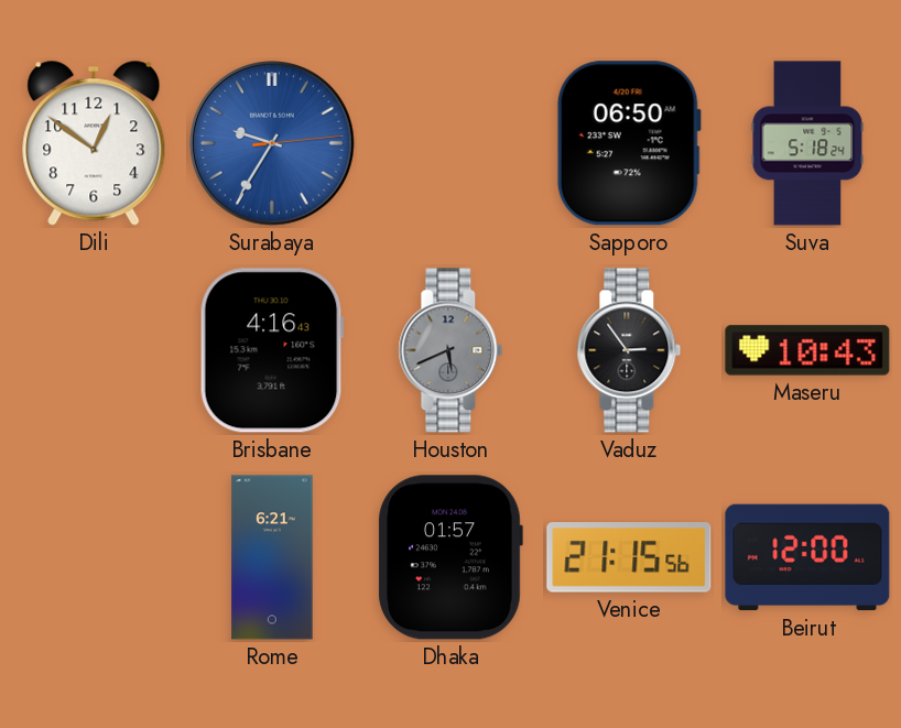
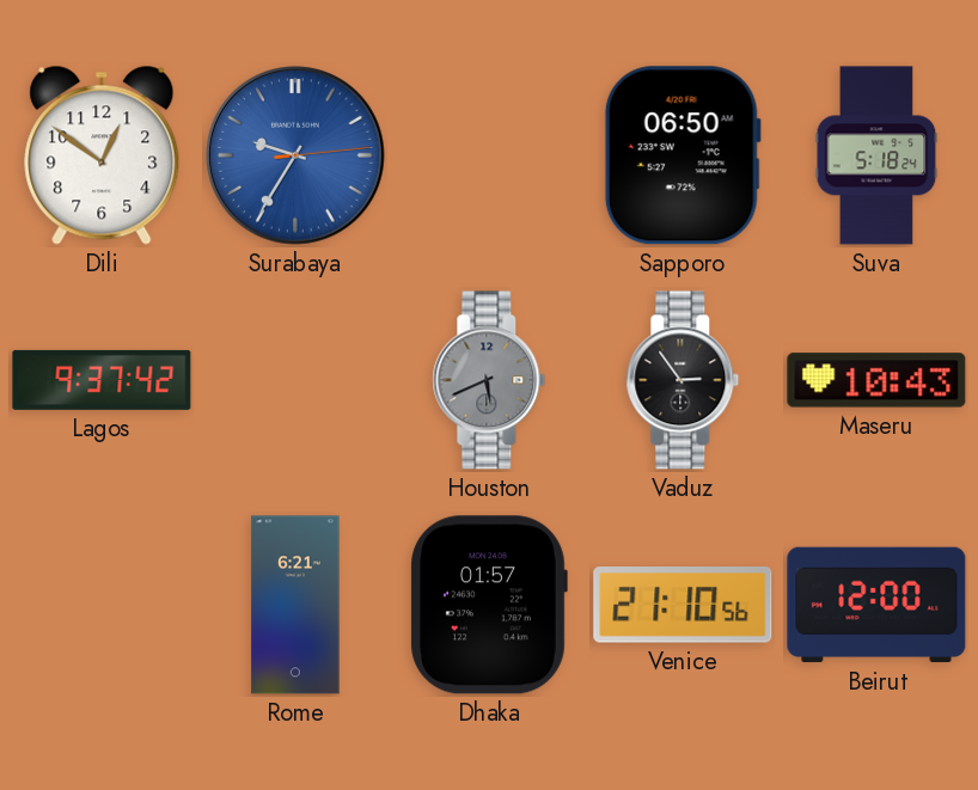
Lagos: none -> 9:37
Brisbane: 4:16 -> none
Venice: 21:15 -> 21:10
